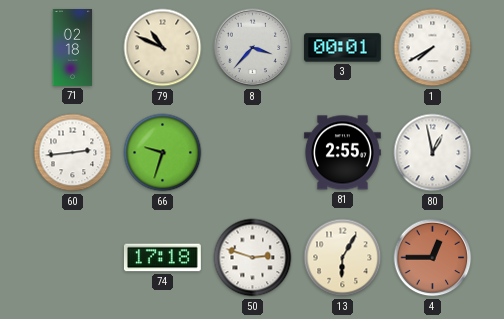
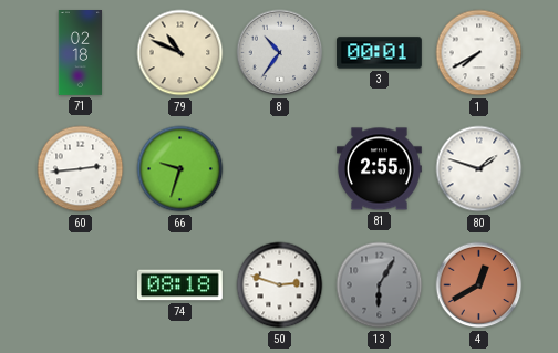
8: 3:37 -> 10:36
80: 12:58 -> 1:48
74: 17:18 -> 08:18
13 dial: cream -> grey
4: 12:45 -> 12:40
